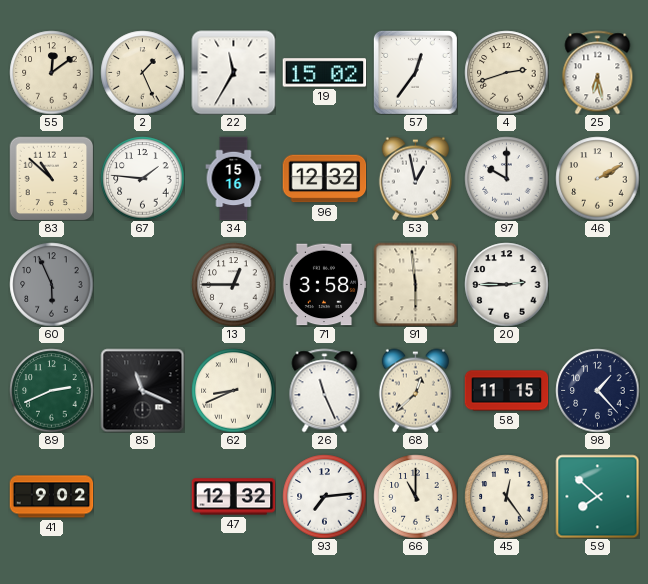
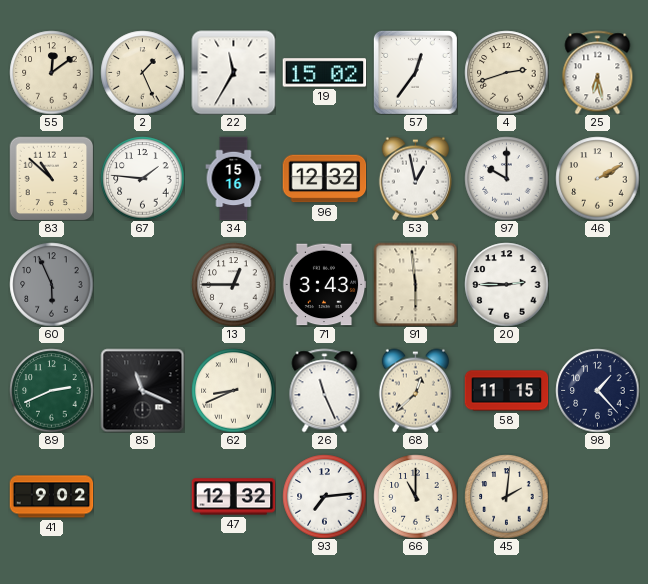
71: 3:58 -> 3:43
45: 12:24 -> 2:01
59: 7:52 -> none
